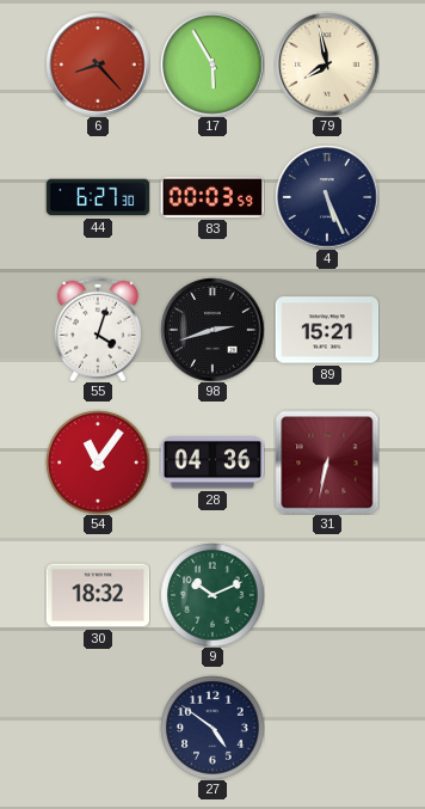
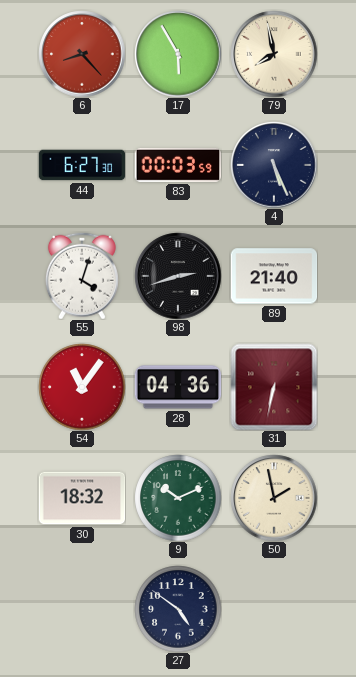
89: 15:21 -> 21:40
50: none -> 1:58
